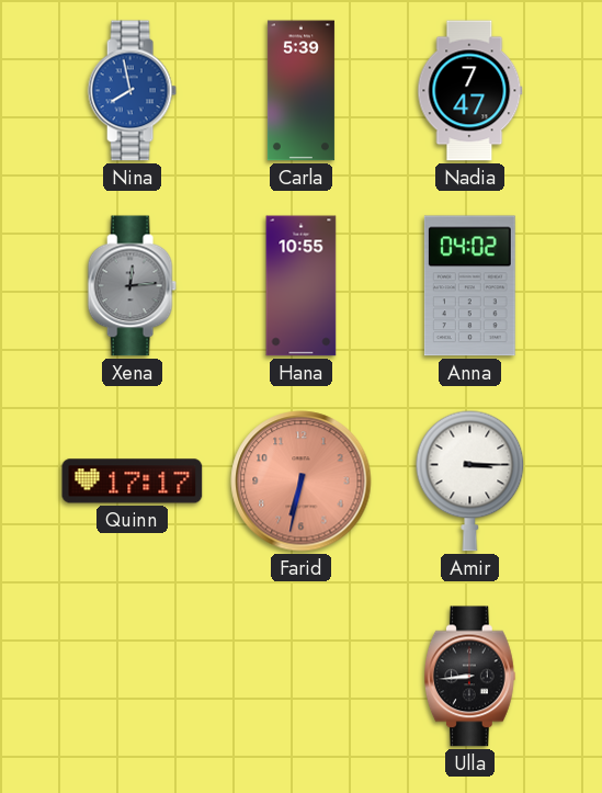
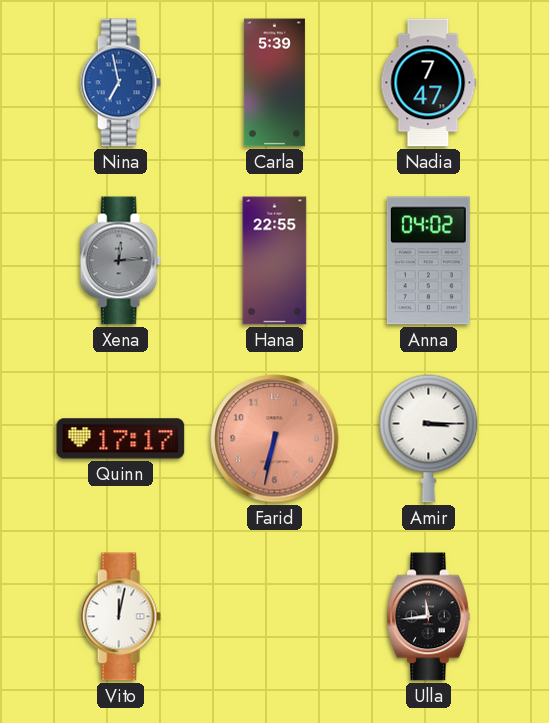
Nina: 7:58 -> 6:58
Hana: 10:55 -> 22:55
Vito: none -> 12:02
Ulla: 8:44 -> 11:44
